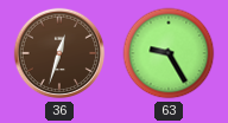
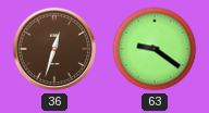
63: 9:25 -> 9:21
